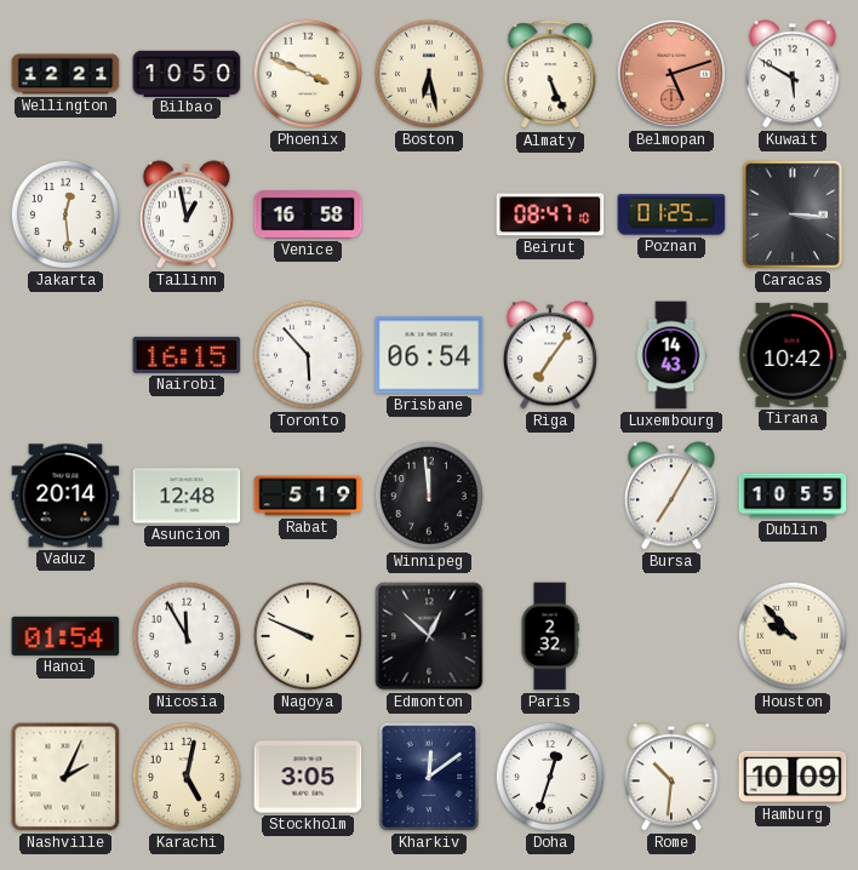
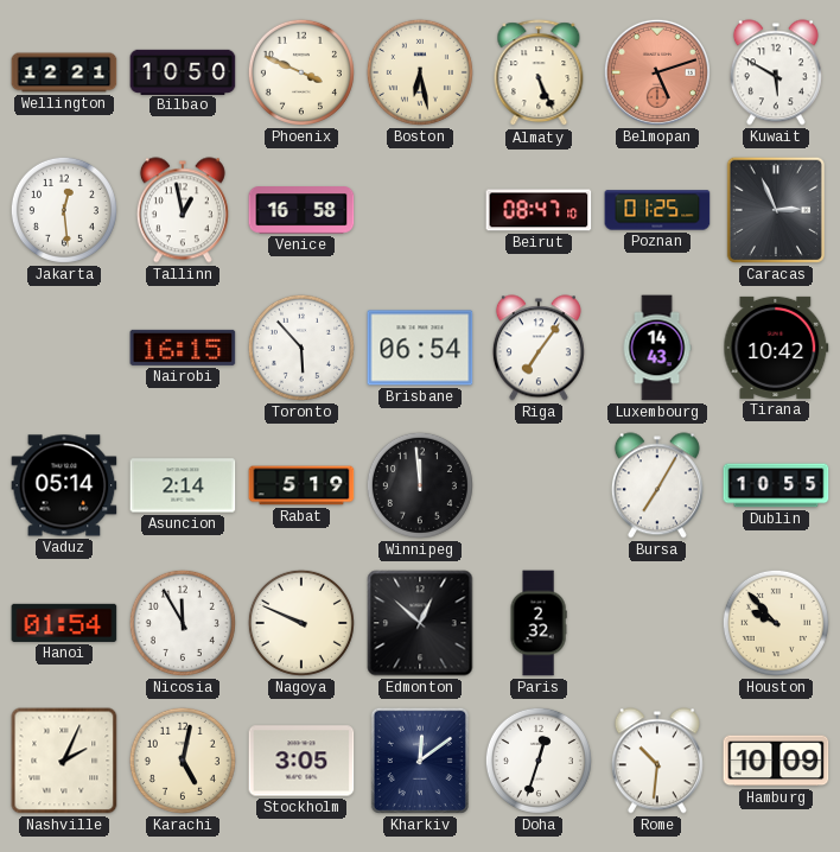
Caracas: 3:16 -> 2:56
Vaduz: 20:14 -> 05:14
Asuncion: 12:48 -> 2:14
